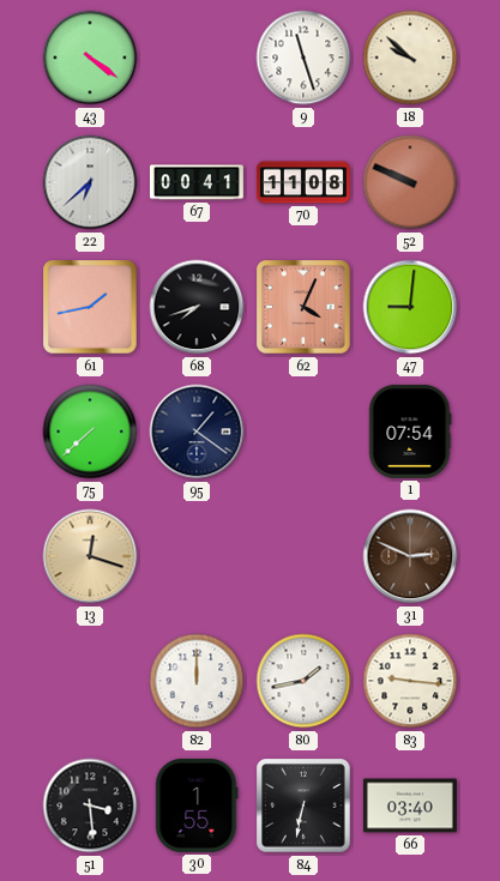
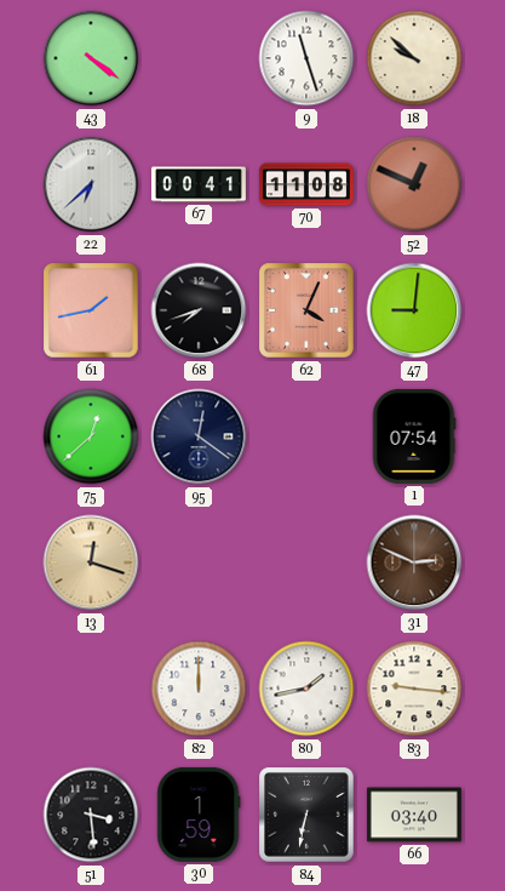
52: 9:49 -> 12:49
75: 7:38 -> 12:38
95: 1:21 -> 12:21
30: 1:55 -> 1:59
